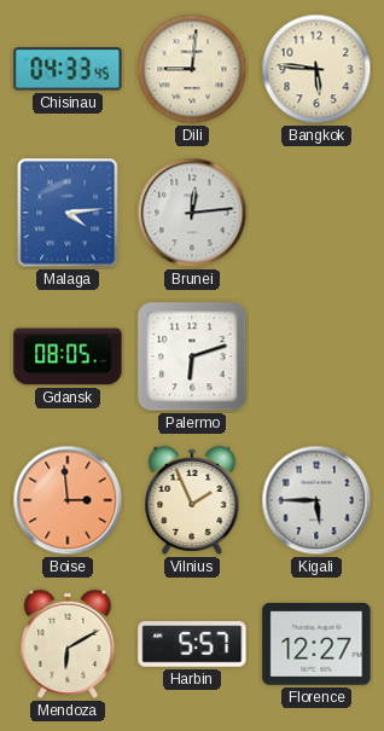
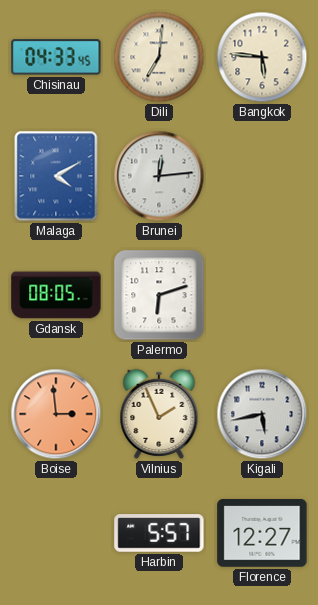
Dili: 9:01 -> 7:01
Malaga: 4:14 -> 4:10
Kigali: 5:45 -> 5:43
Mendoza: 6:10 -> none
